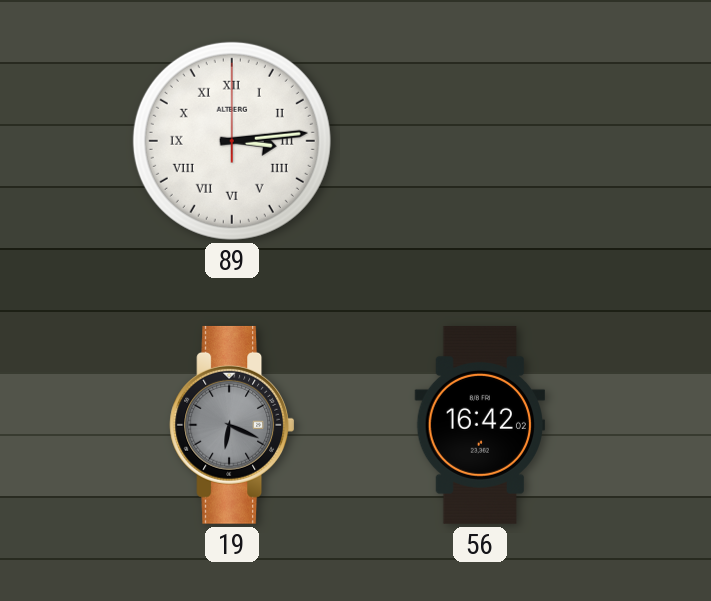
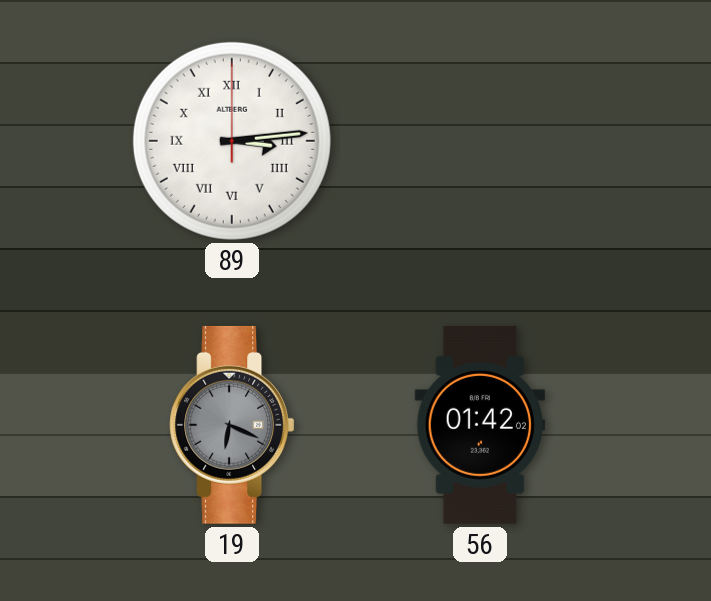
56: 16:42 -> 01:42
